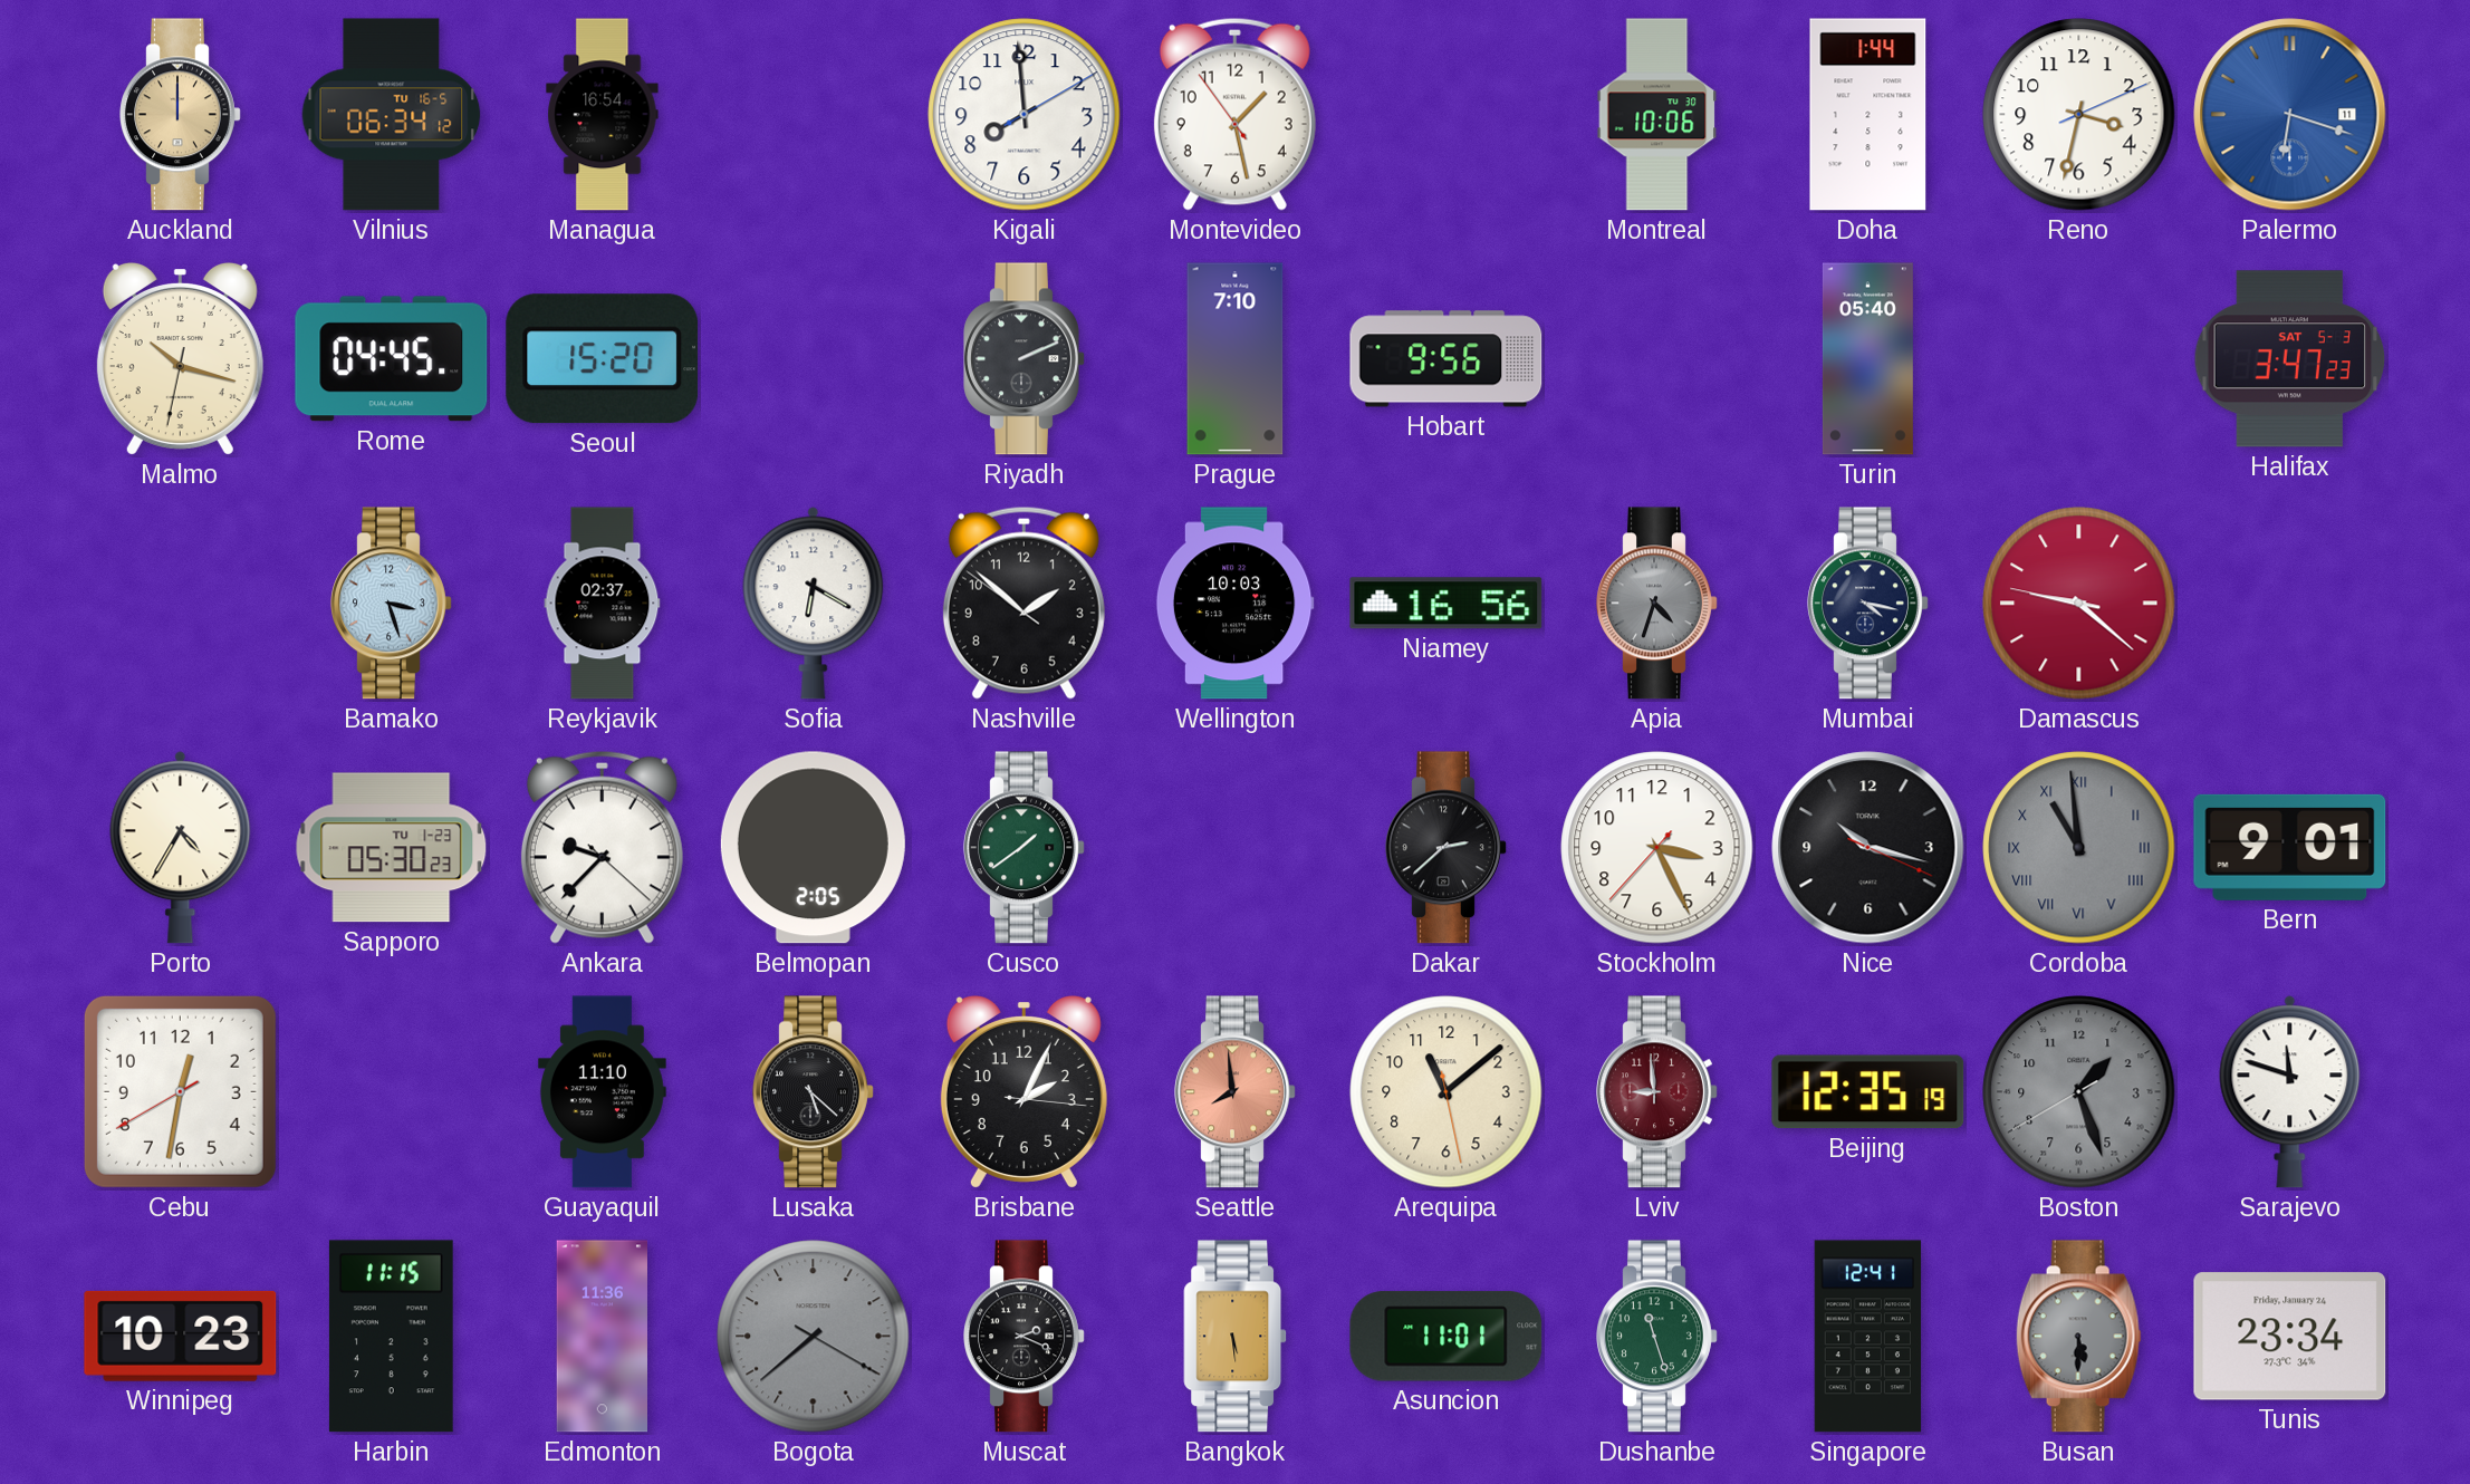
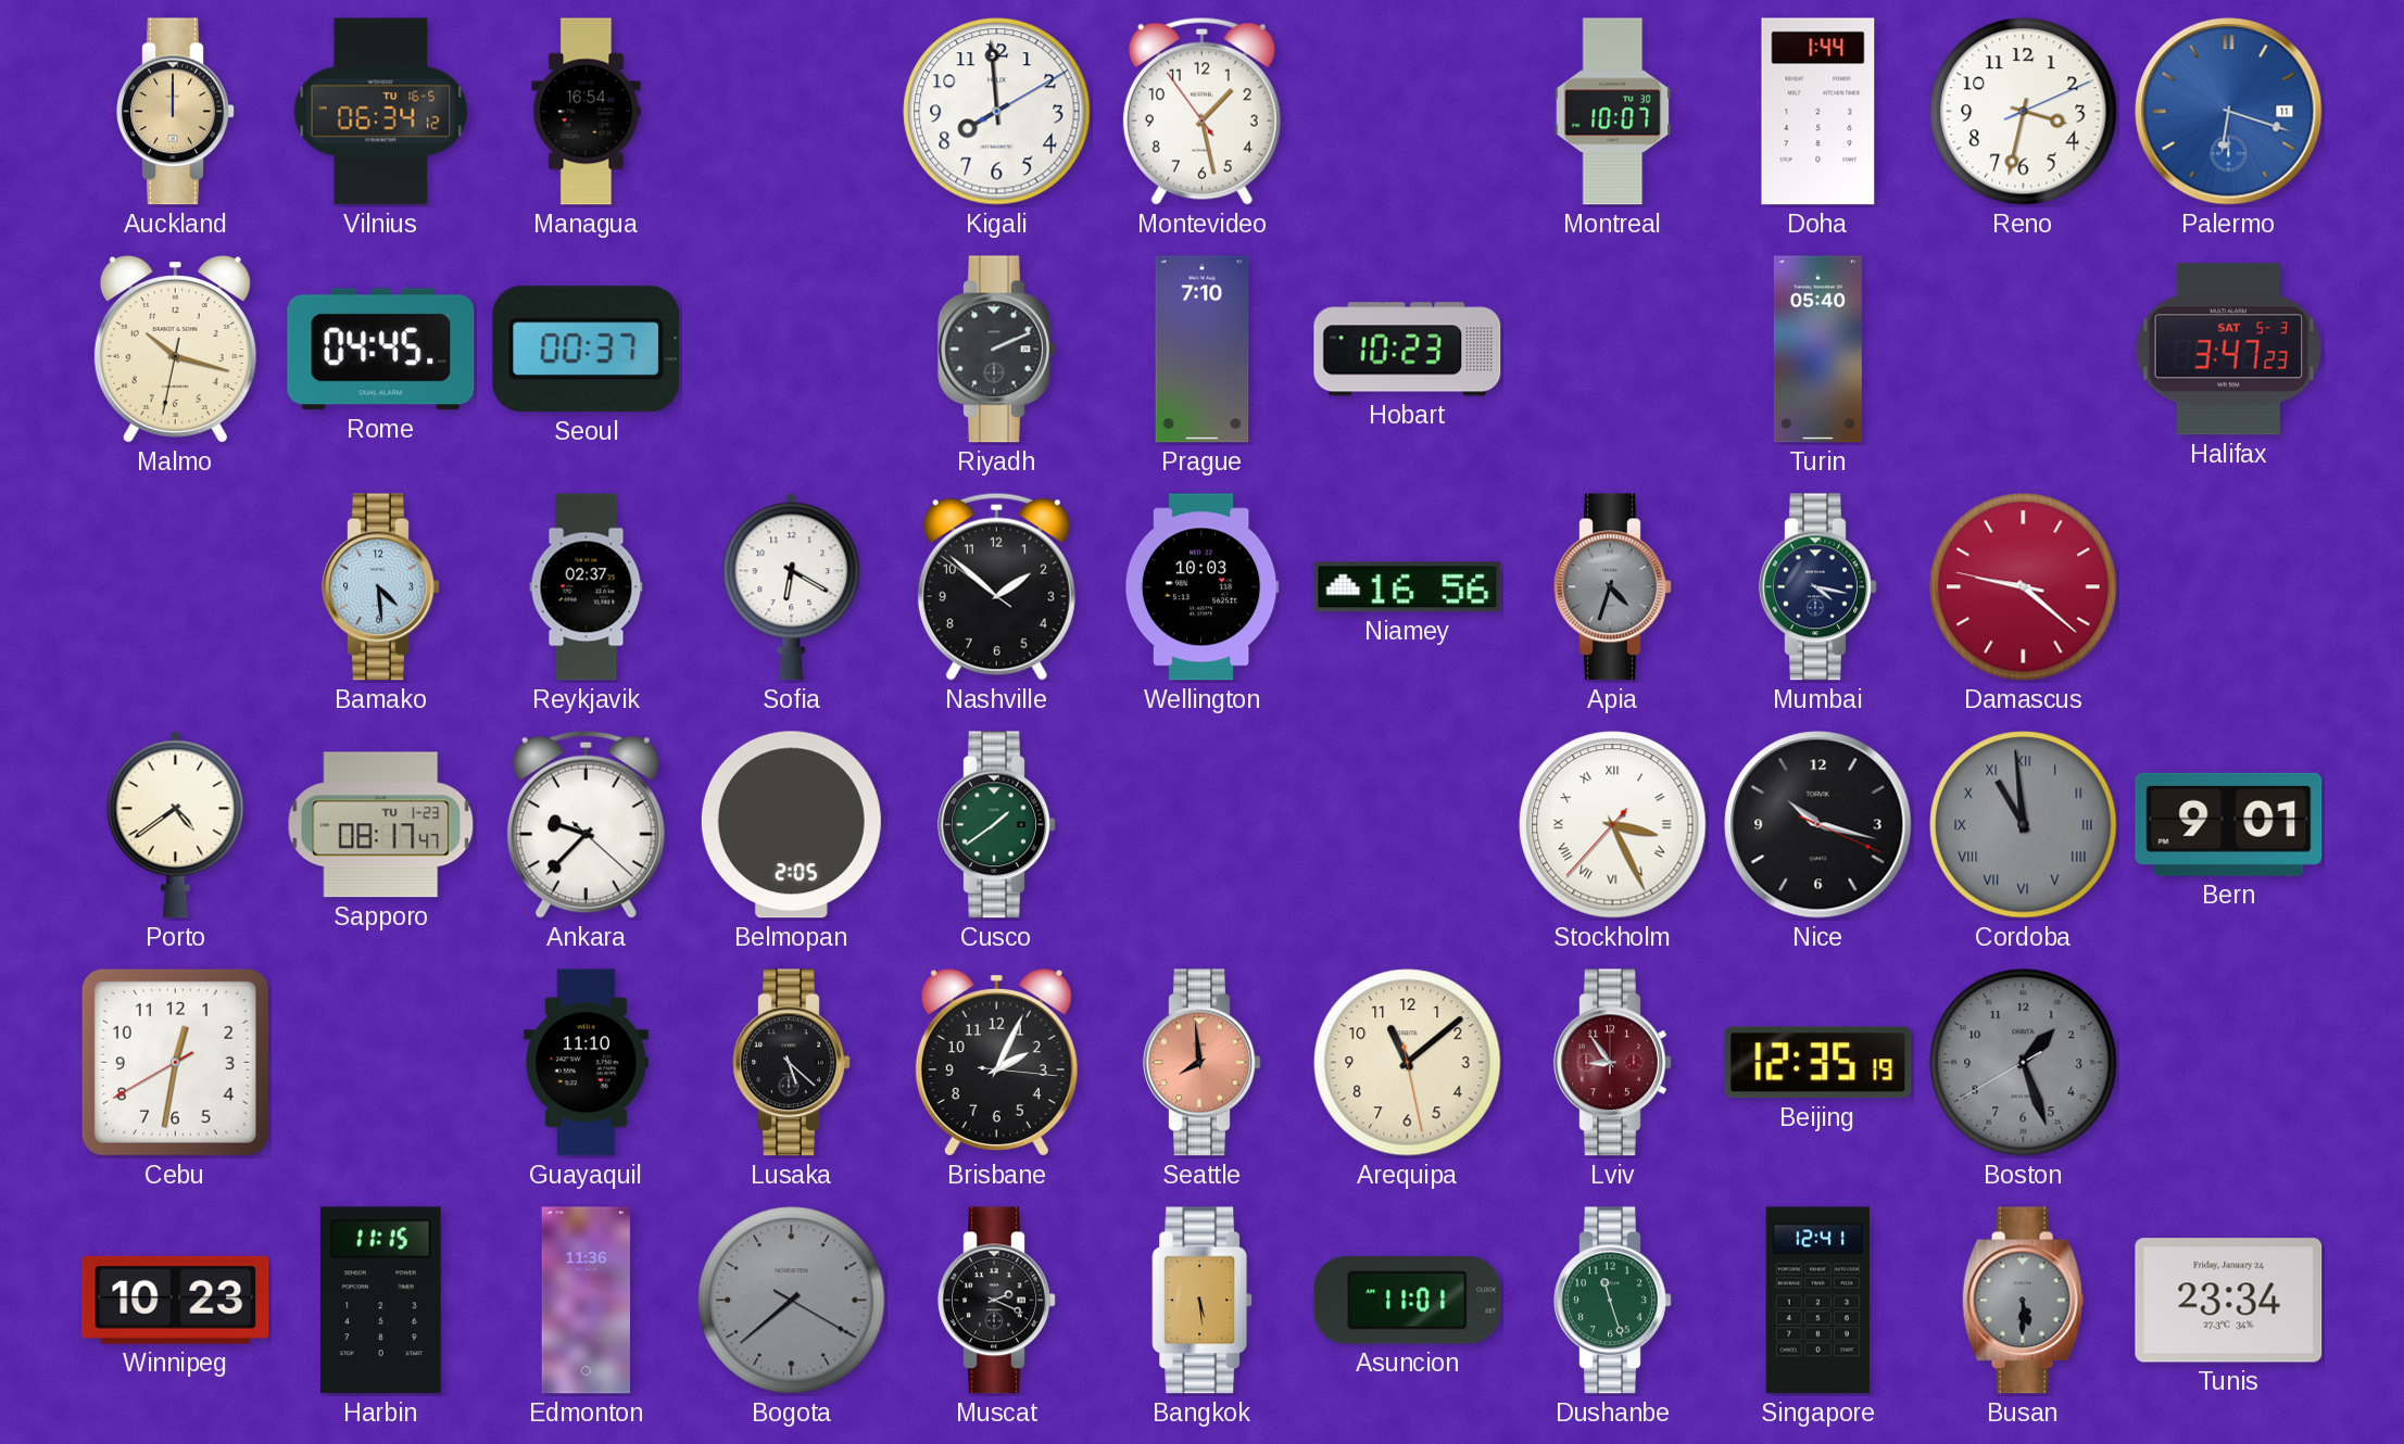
Montreal: 10:06 -> 10:07
Seoul: 15:20 -> 00:37
Hobart: 9:56 -> 10:23
Bamako: 3:27 -> 4:29
Porto: 4:35 -> 4:39
Sapporo: 05:30 -> 08:17
Dakar: 2:38 -> none
Stockholm numerals: Arabic -> Roman
Lviv: 8:59 -> 8:54
Sarajevo: 11:48 -> none
